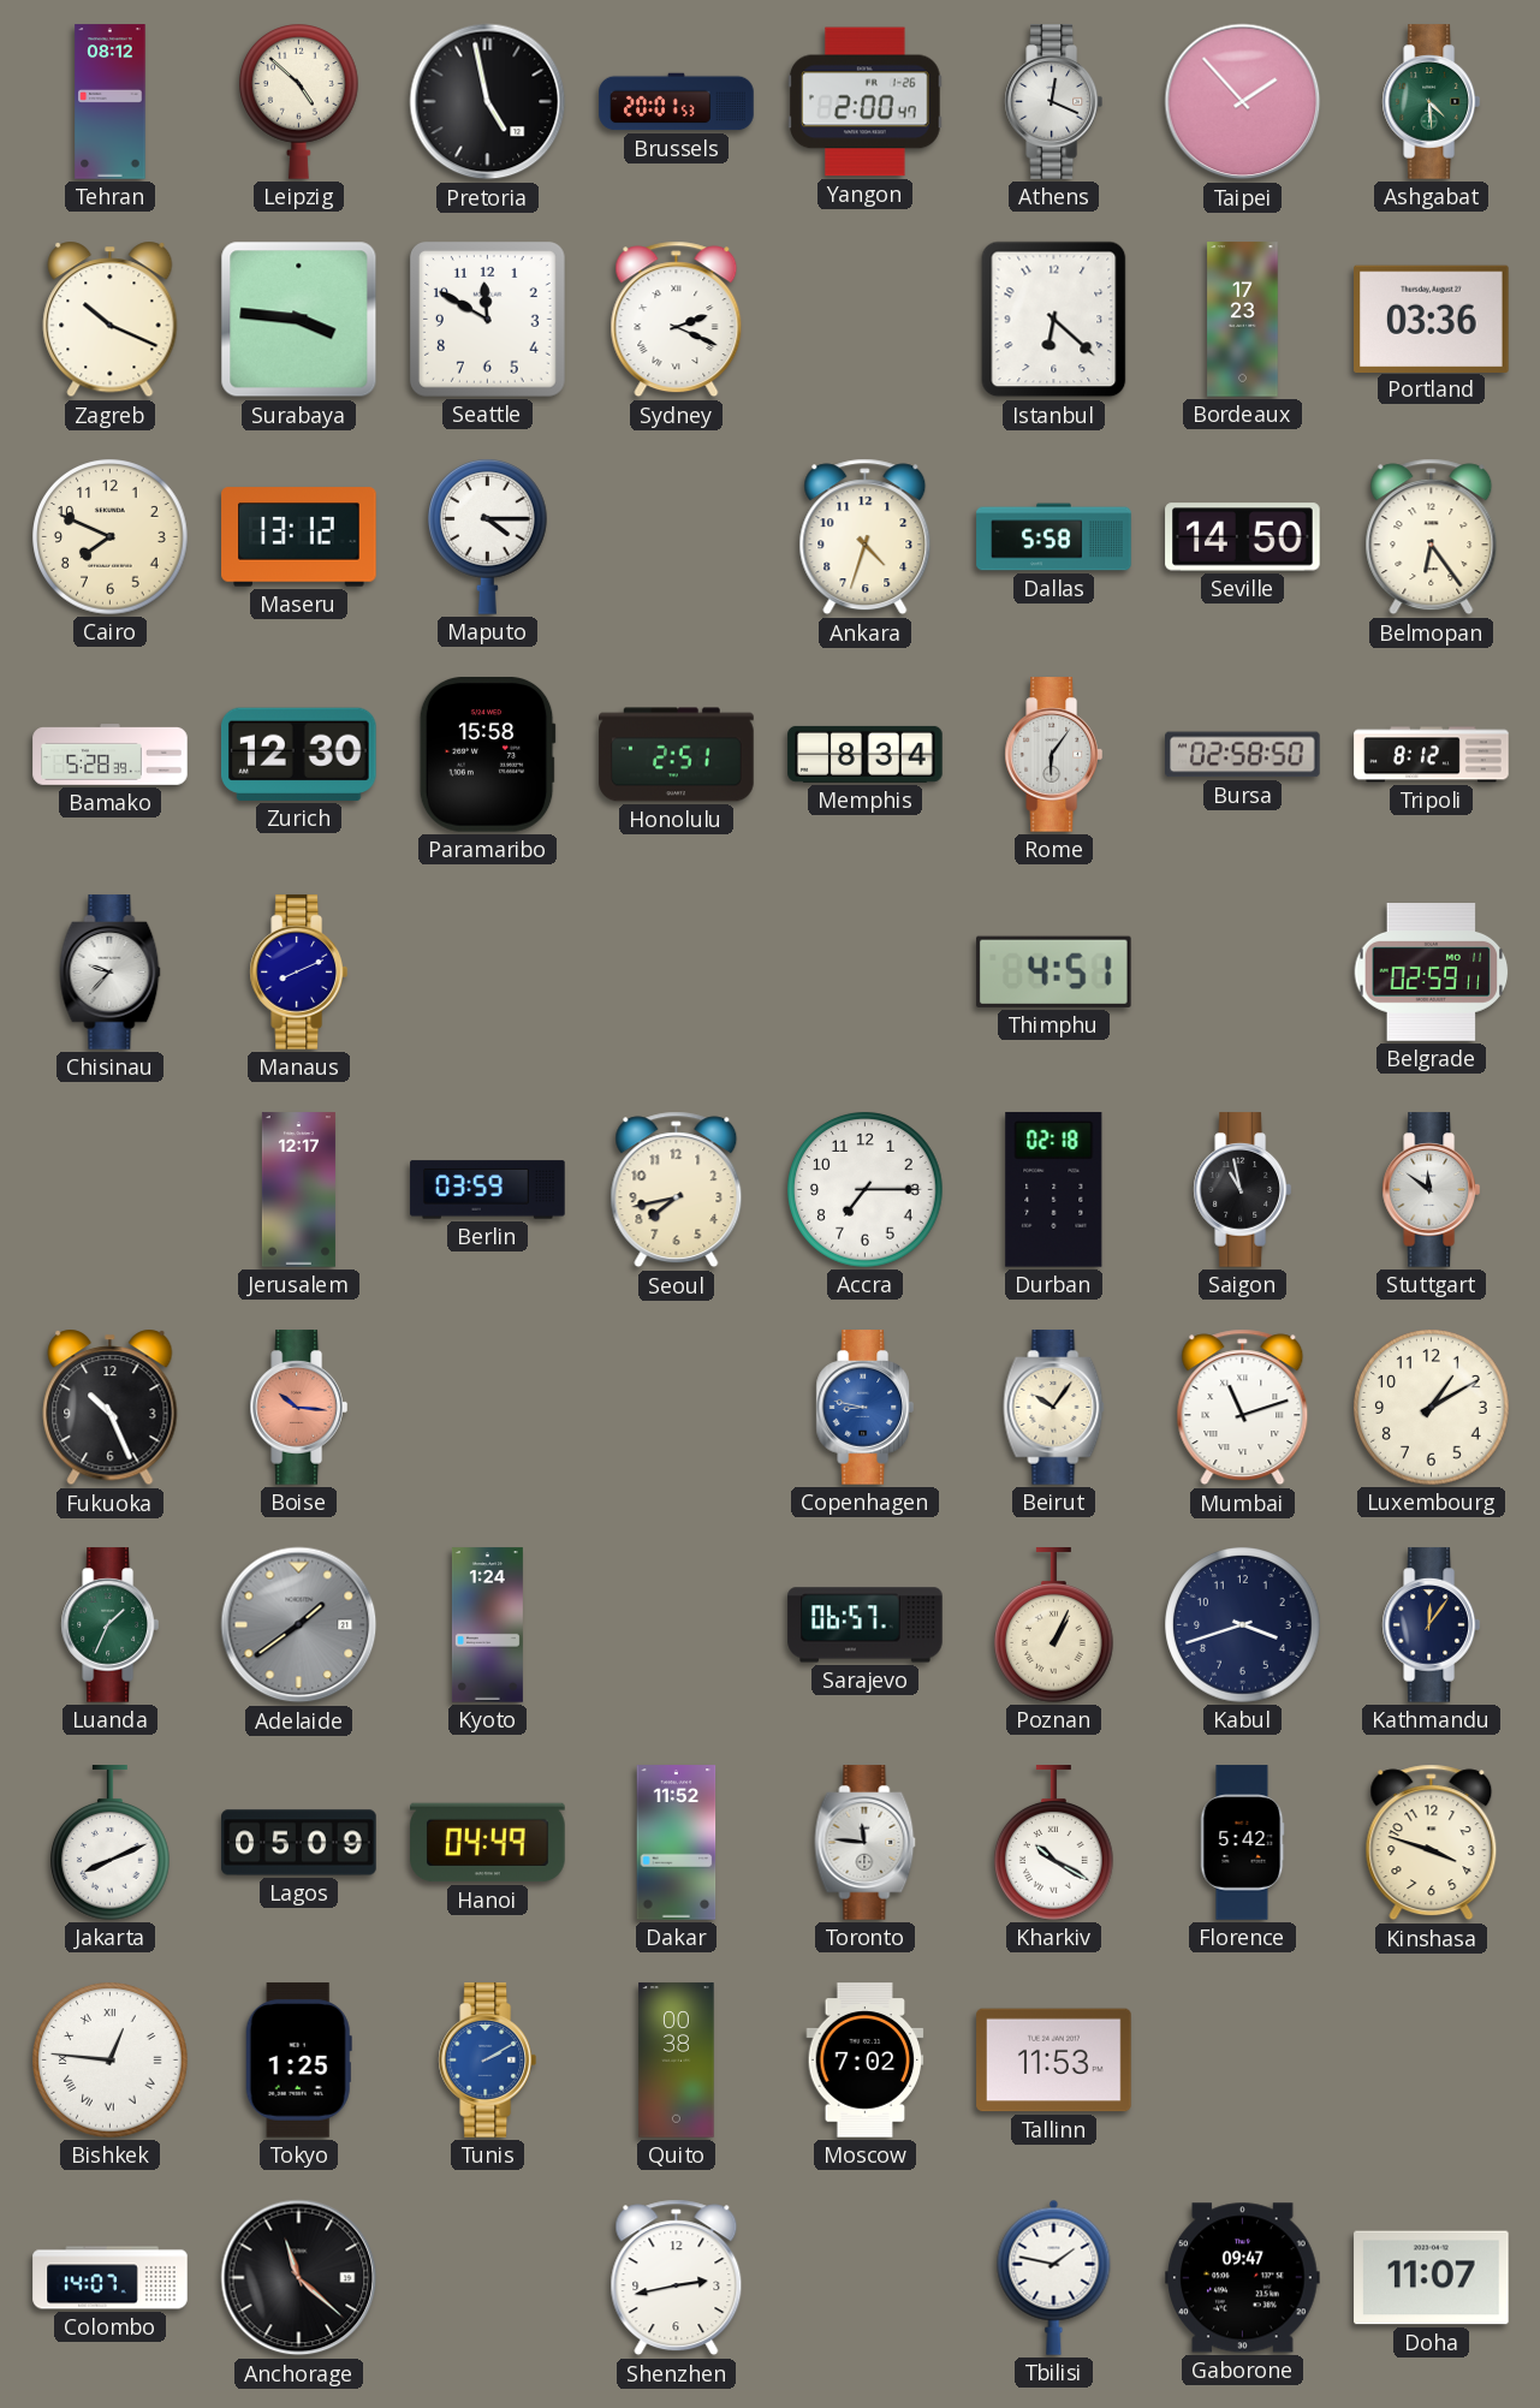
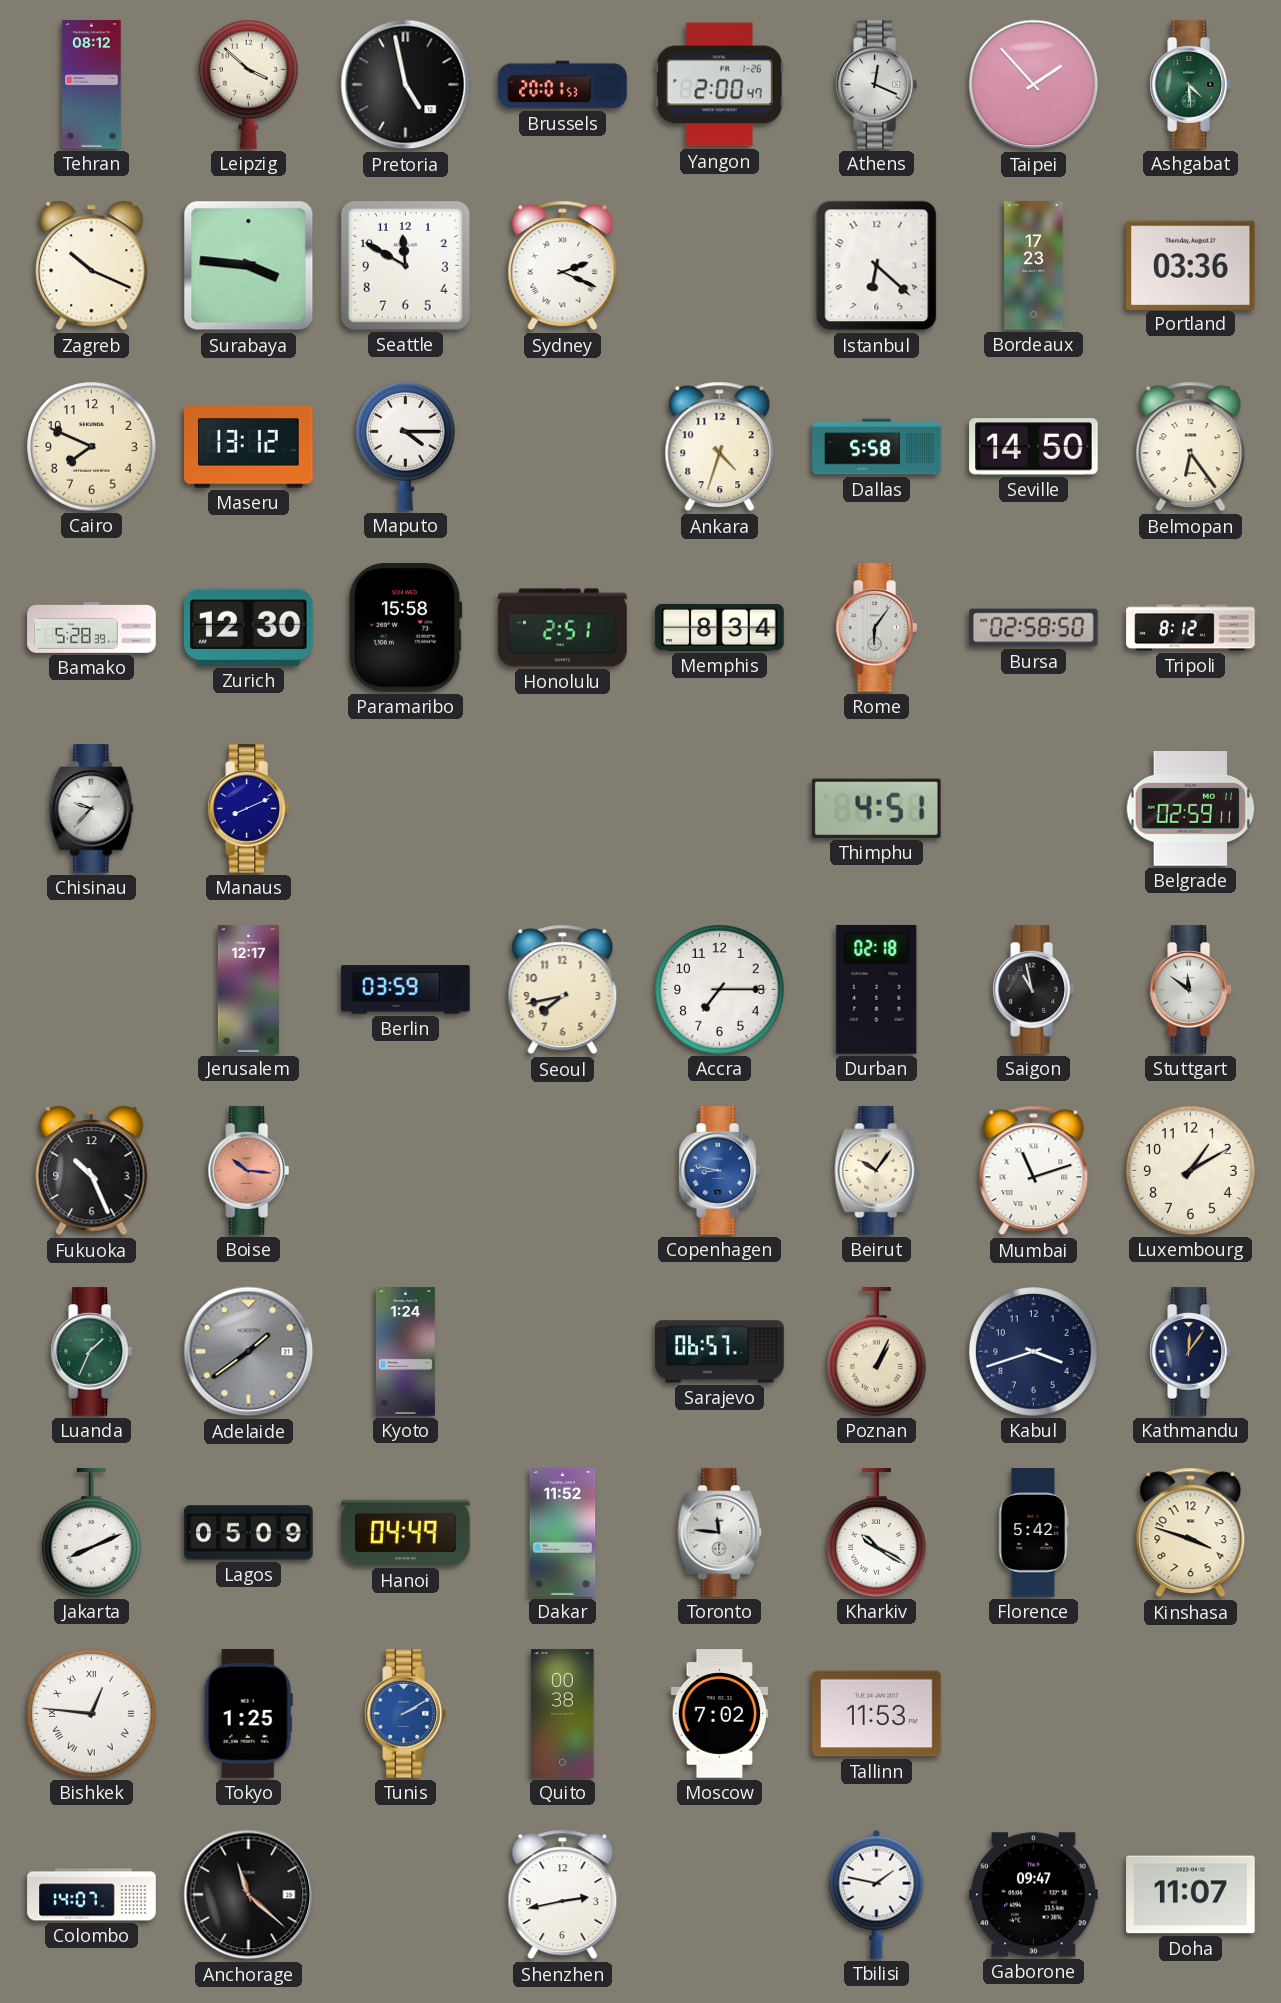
Leipzig: 4:52 -> 3:52
